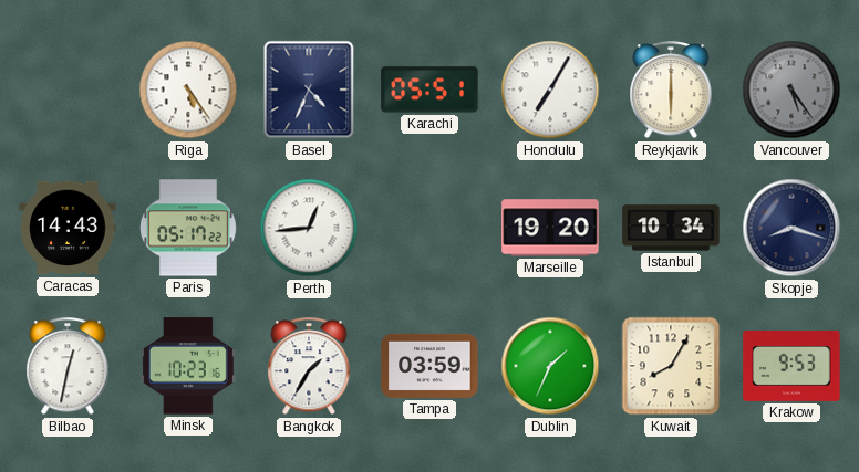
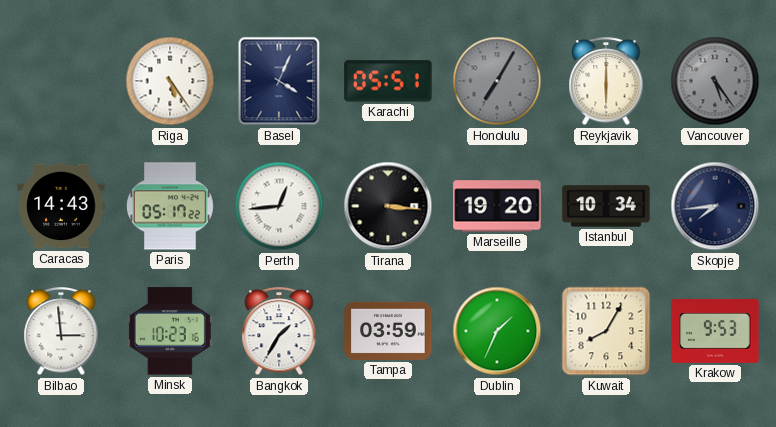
Basel: 4:34 -> 4:04
Honolulu dial: white -> grey
Tirana: none -> 3:16
Skopje: 8:18 -> 7:44
Bilbao: 12:32 -> 2:59
